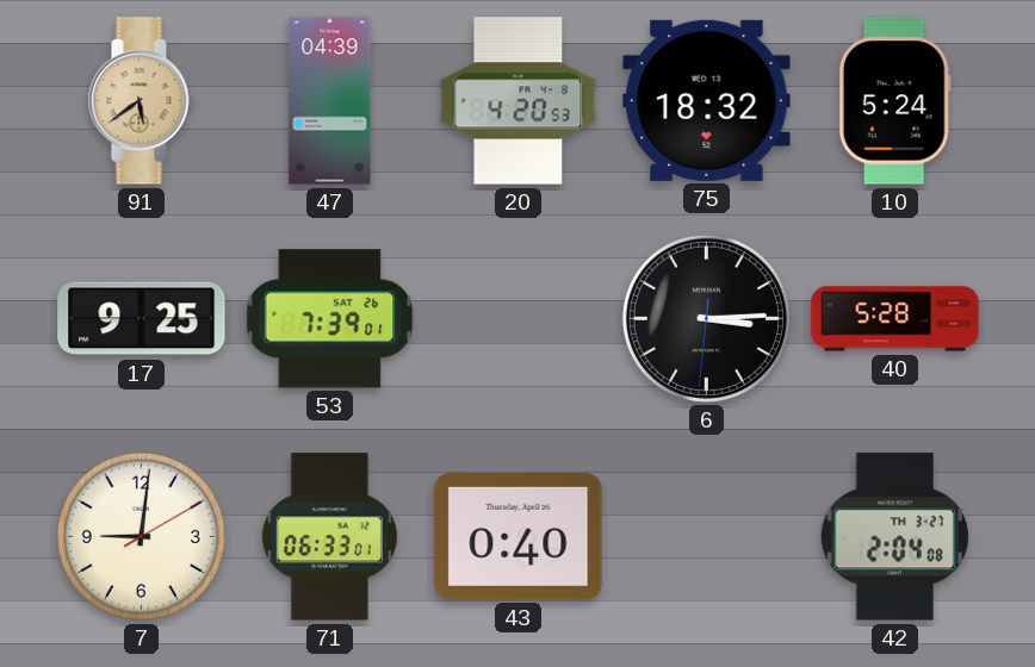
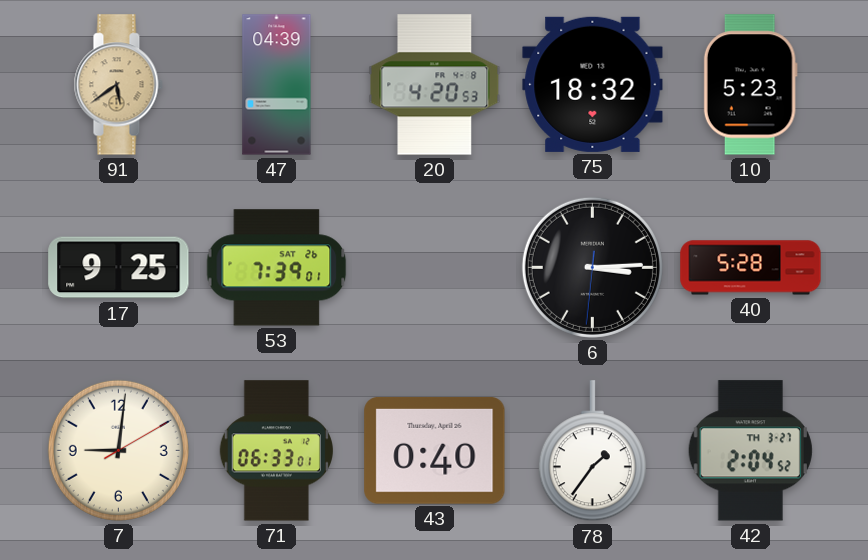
10: 5:24 -> 5:23
78: none -> 1:36
42: 2:04:08 -> 2:04:52
